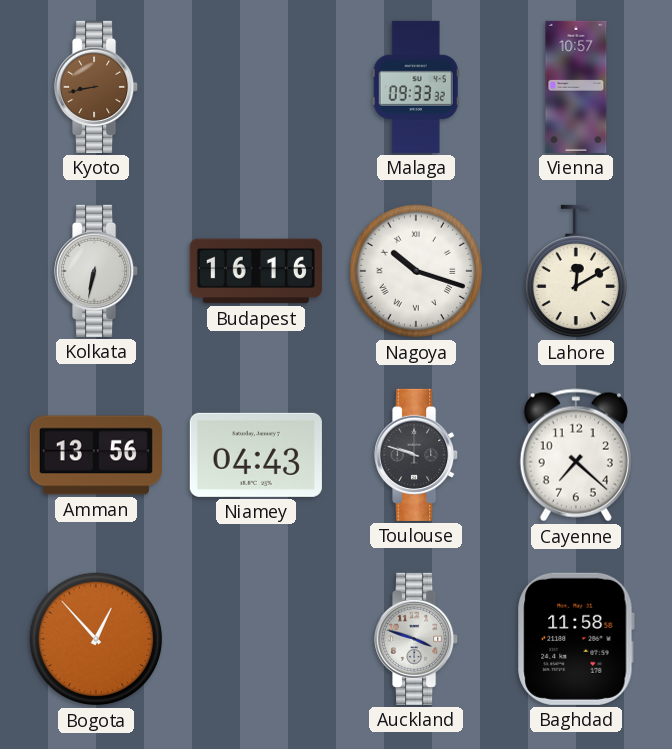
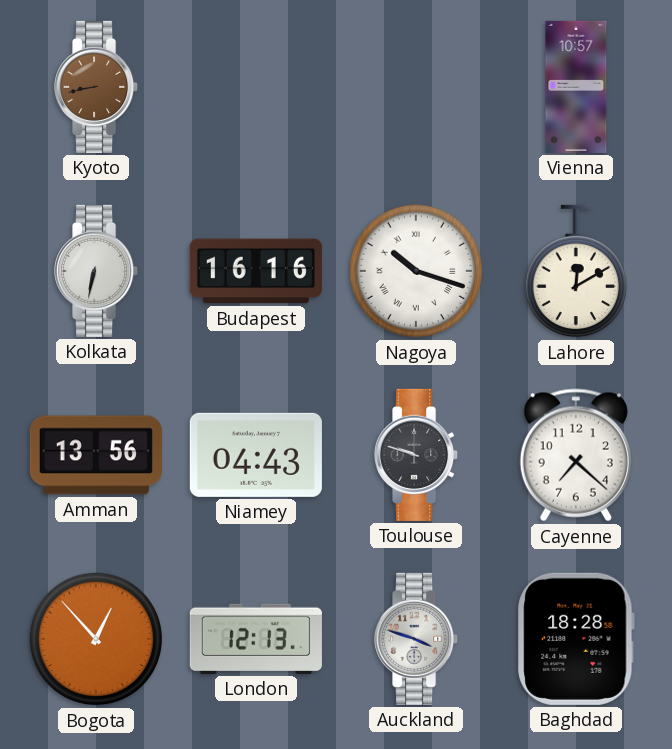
Malaga: 09:33 -> none
London: none -> 12:13
Baghdad: 11:58 -> 18:28
